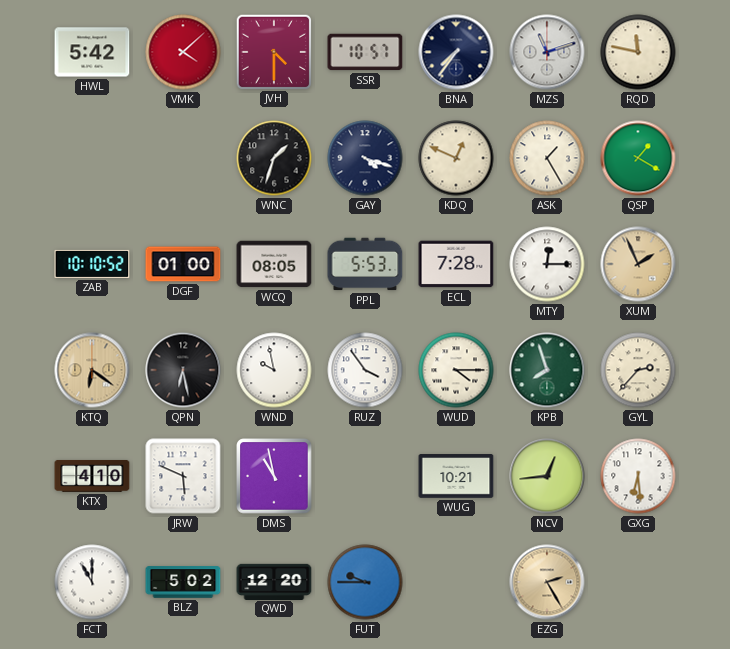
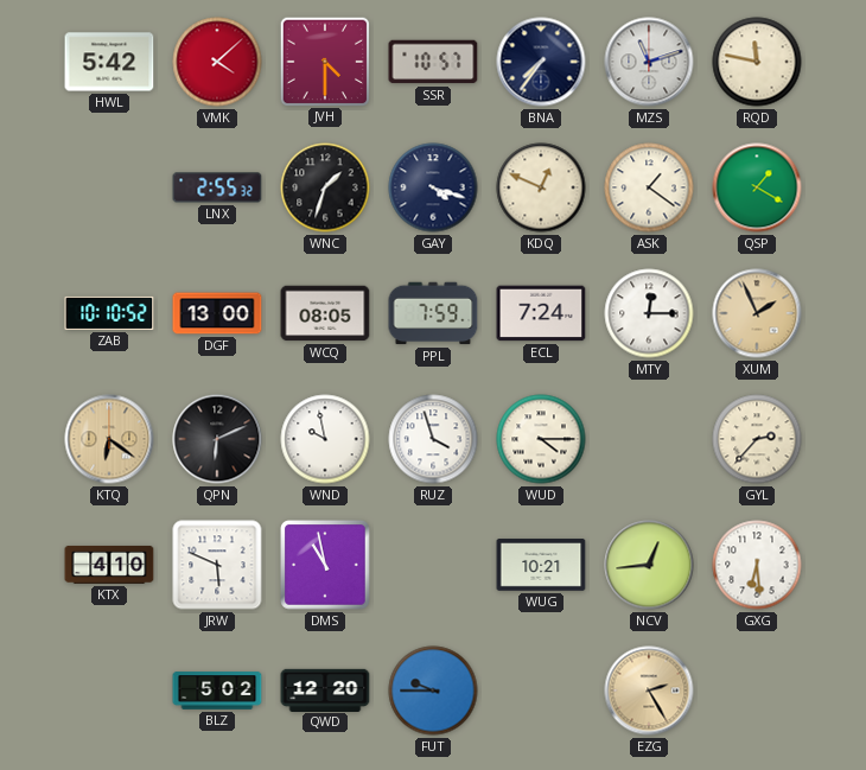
LNX: none -> 2:55
ASK: 1:25 -> 1:21
DGF: 01:00 -> 13:00
PPL: 5:53 -> 7:59
ECL: 7:28 -> 7:24
QPN: 6:28 -> 6:11
RUZ: 3:54 -> 3:57
KPB: 7:57 -> none
FCT: 11:00 -> none
